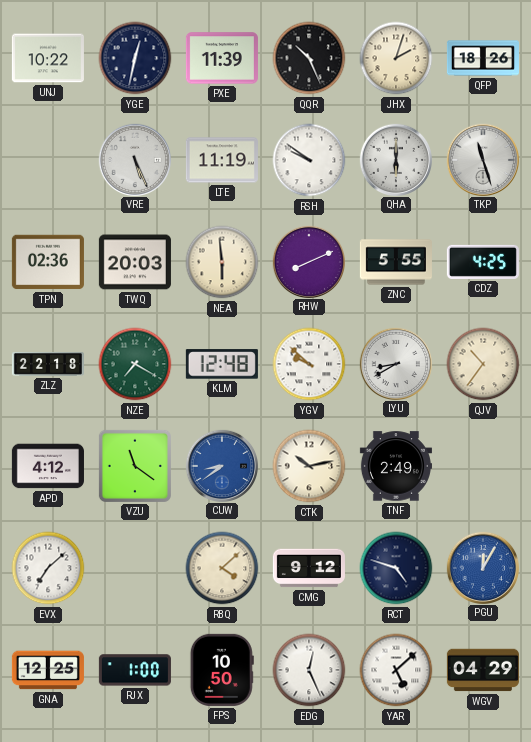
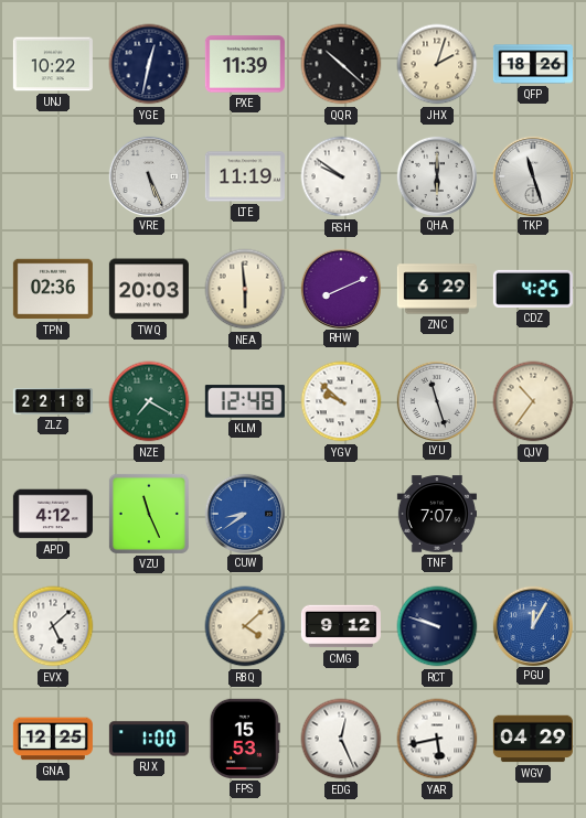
QQR: 10:26 -> 10:22
ZNC: 5:55 -> 6:29
LYU: 8:40 -> 11:27
VZU: 11:21 -> 11:26
CTK: 10:13 -> none
TNF: 2:49 -> 7:07
EVX: 7:08 -> 5:08
RCT: 4:48 -> 9:48
FPS: 10:50 -> 15:53
YAR: 5:08 -> 5:43
